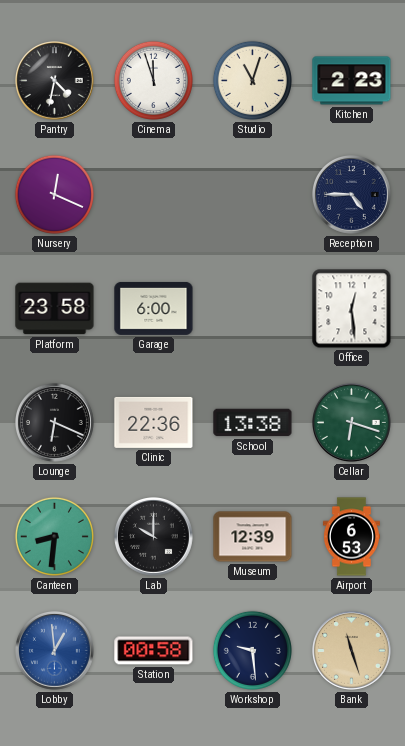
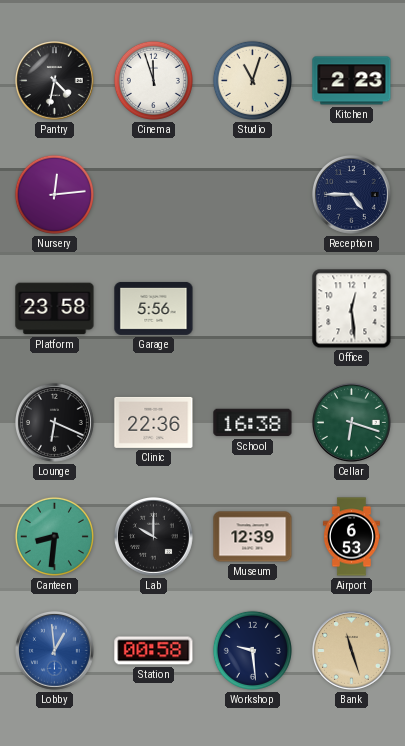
Nursery: 12:19 -> 12:14
Garage: 6:00 -> 5:56
School: 13:38 -> 16:38
